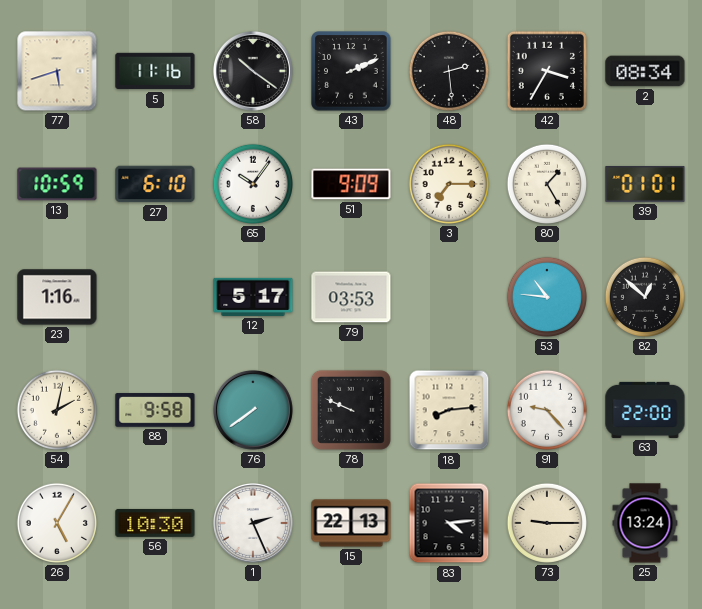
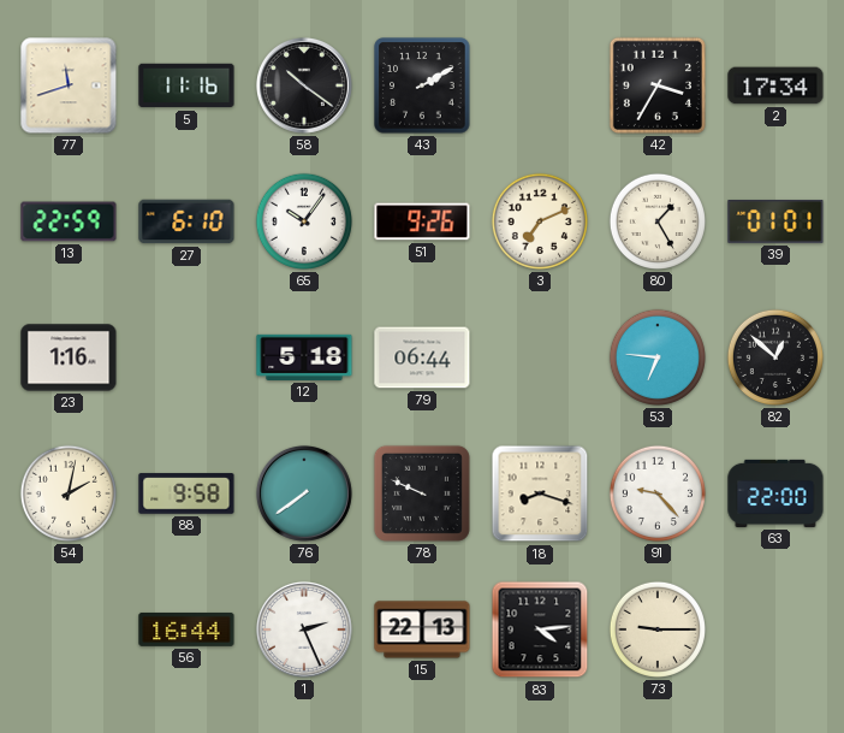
77: 5:42 -> 11:42
43: 2:11 -> 2:10
48: 2:29 -> none
2: 08:34 -> 17:34
13: 10:59 -> 22:59
51: 9:09 -> 9:26
3: 7:15 -> 7:11
12: 5:17 -> 5:18
79: 03:53 -> 06:44
53: 10:46 -> 6:46
18: 8:14 -> 8:18
26: 5:05 -> none
56: 10:30 -> 16:44
25: 13:24 -> none
